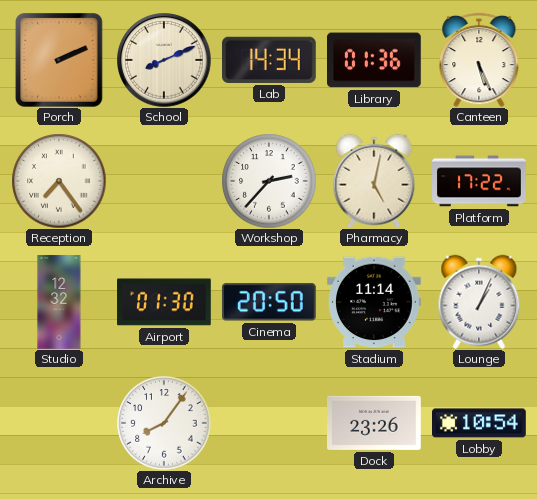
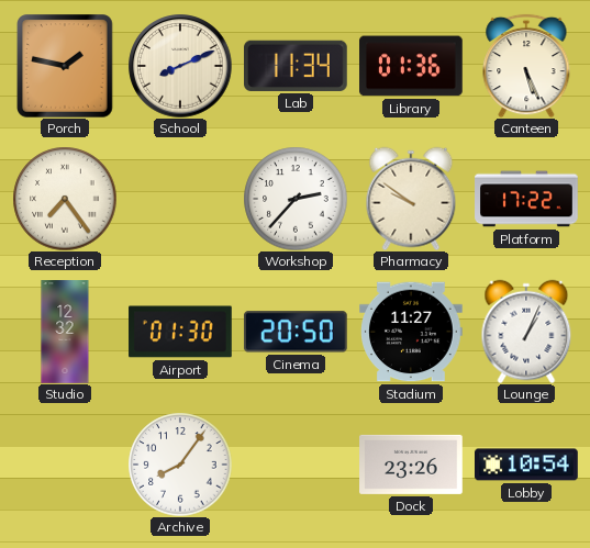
Porch: 2:11 -> 1:47
Lab: 14:34 -> 11:34
Pharmacy: 5:02 -> 9:51
Stadium: 11:14 -> 11:27
